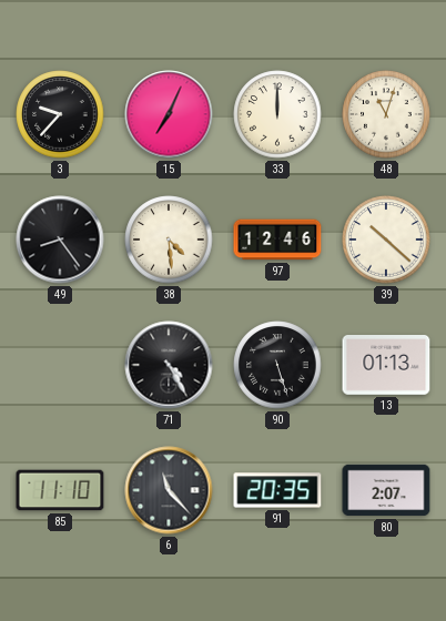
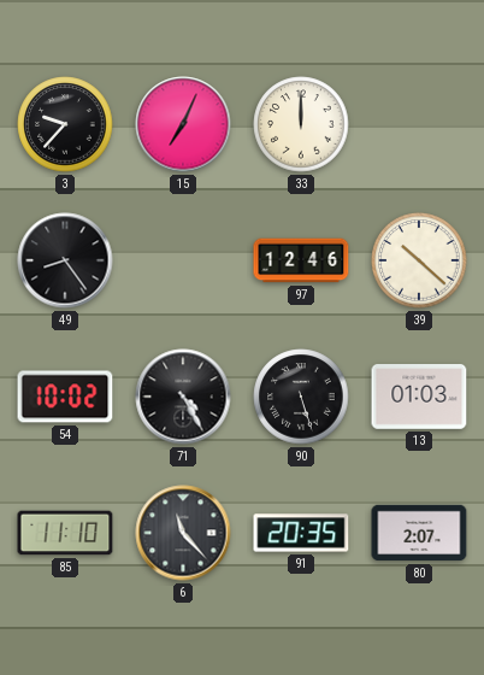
48: 11:03 -> none
38: 4:29 -> none
54: none -> 10:02
13: 01:13 -> 01:03
